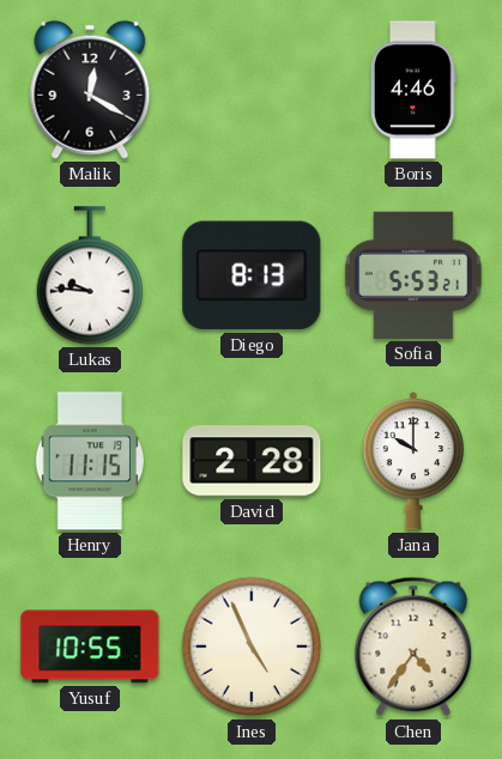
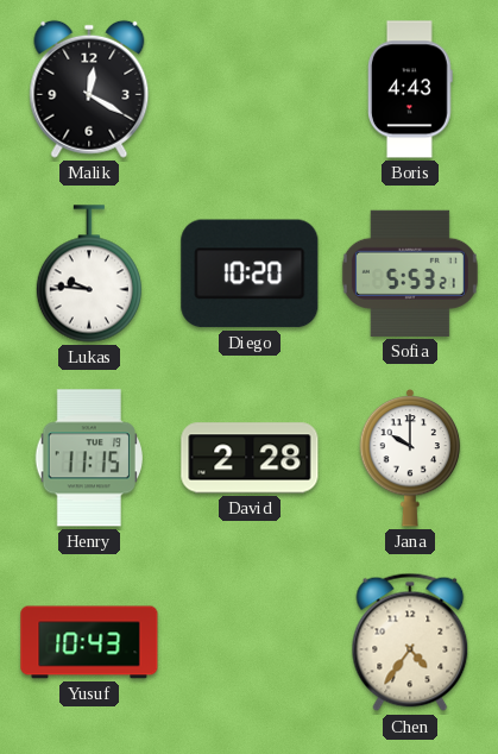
Boris: 4:46 -> 4:43
Diego: 8:13 -> 10:20
Yusuf: 10:55 -> 10:43
Ines: 4:56 -> none
